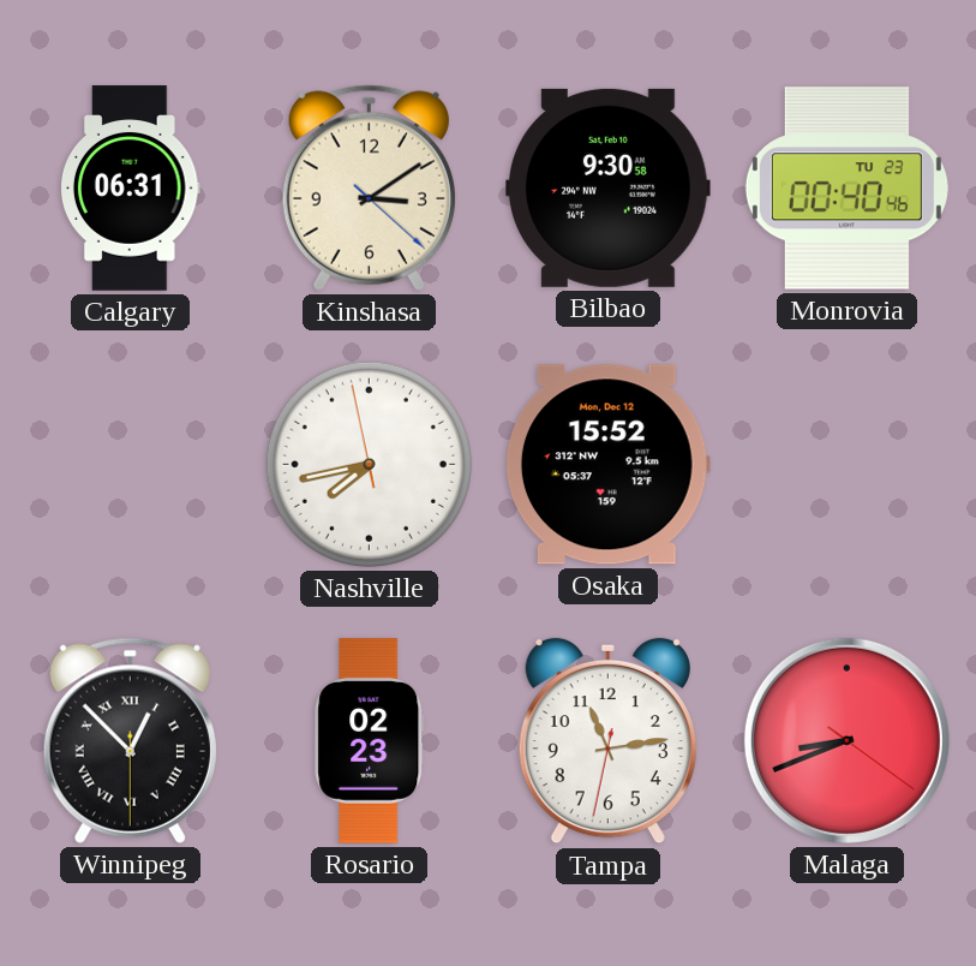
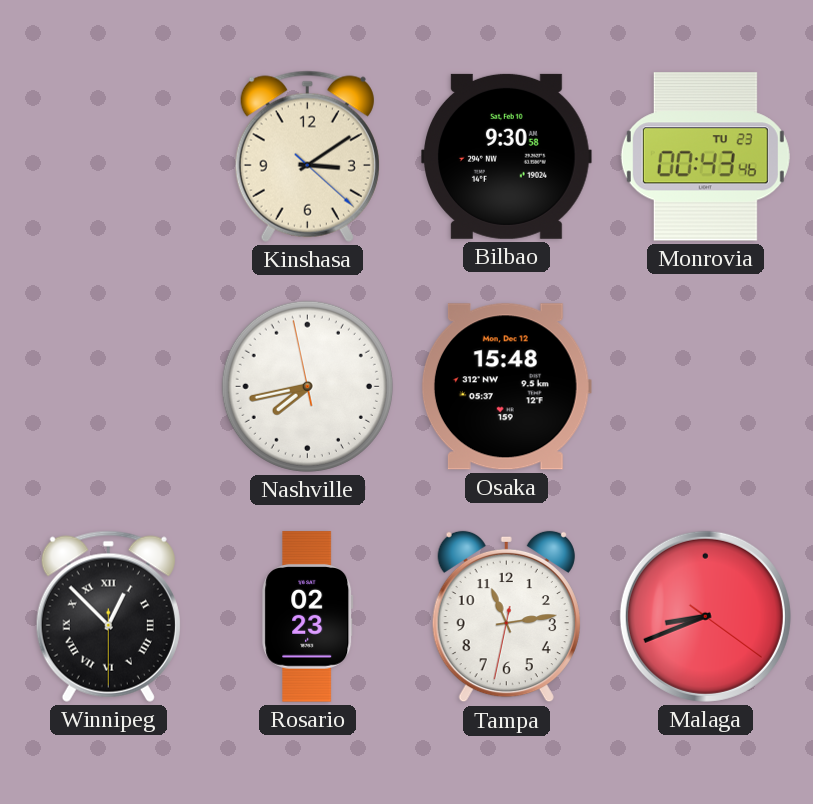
Calgary: 06:31 -> none
Monrovia: 00:40 -> 00:43
Osaka: 15:52 -> 15:48
